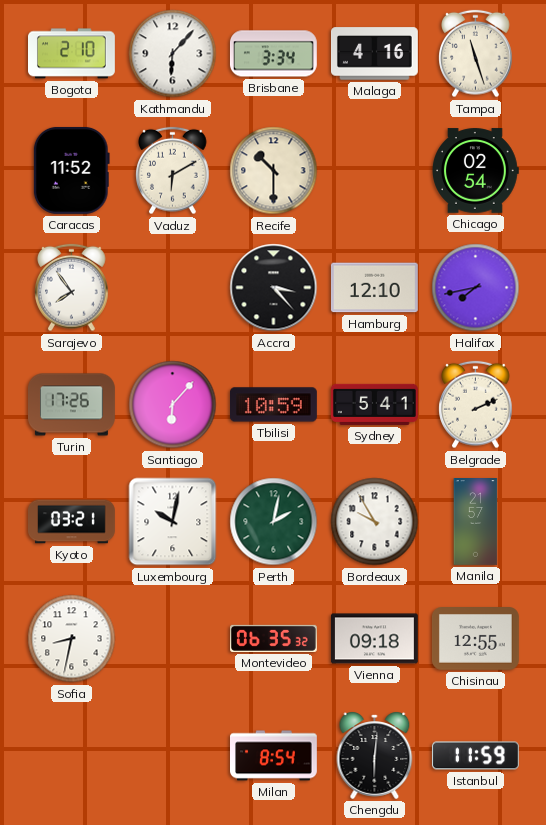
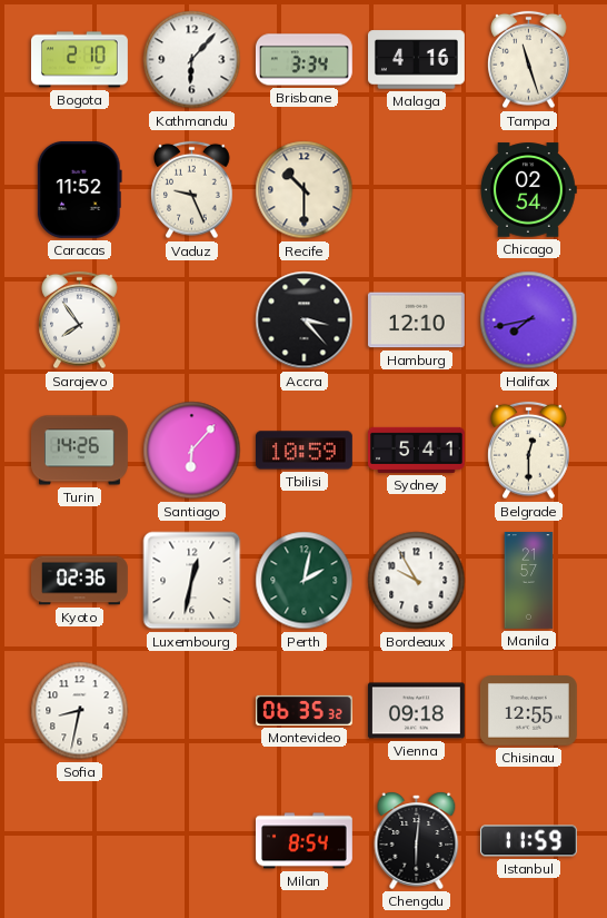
Vaduz: 6:10 -> 9:26
Turin: 17:26 -> 14:26
Belgrade: 2:11 -> 12:30
Kyoto: 03:21 -> 02:36
Luxembourg: 10:02 -> 12:32
